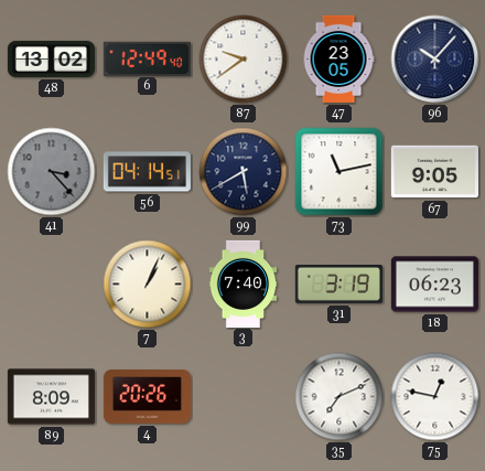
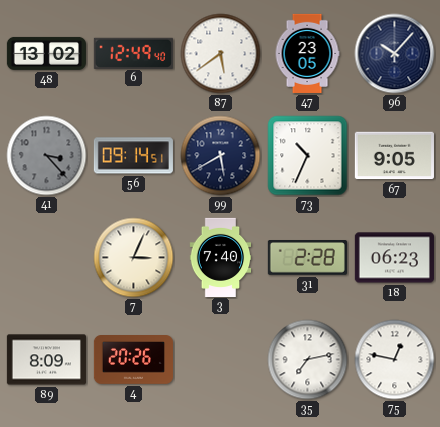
87: 9:39 -> 5:39
56: 04:14 -> 09:14
73: 11:13 -> 10:34
7: 1:04 -> 3:04
31: 3:19 -> 2:28
35: 7:11 -> 7:13
